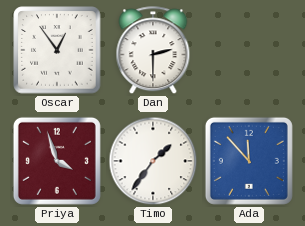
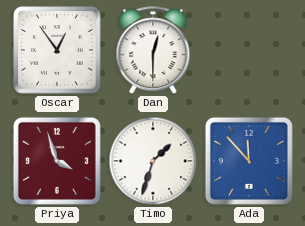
Dan: 2:30 -> 12:30
Timo: 1:36 -> 1:33
